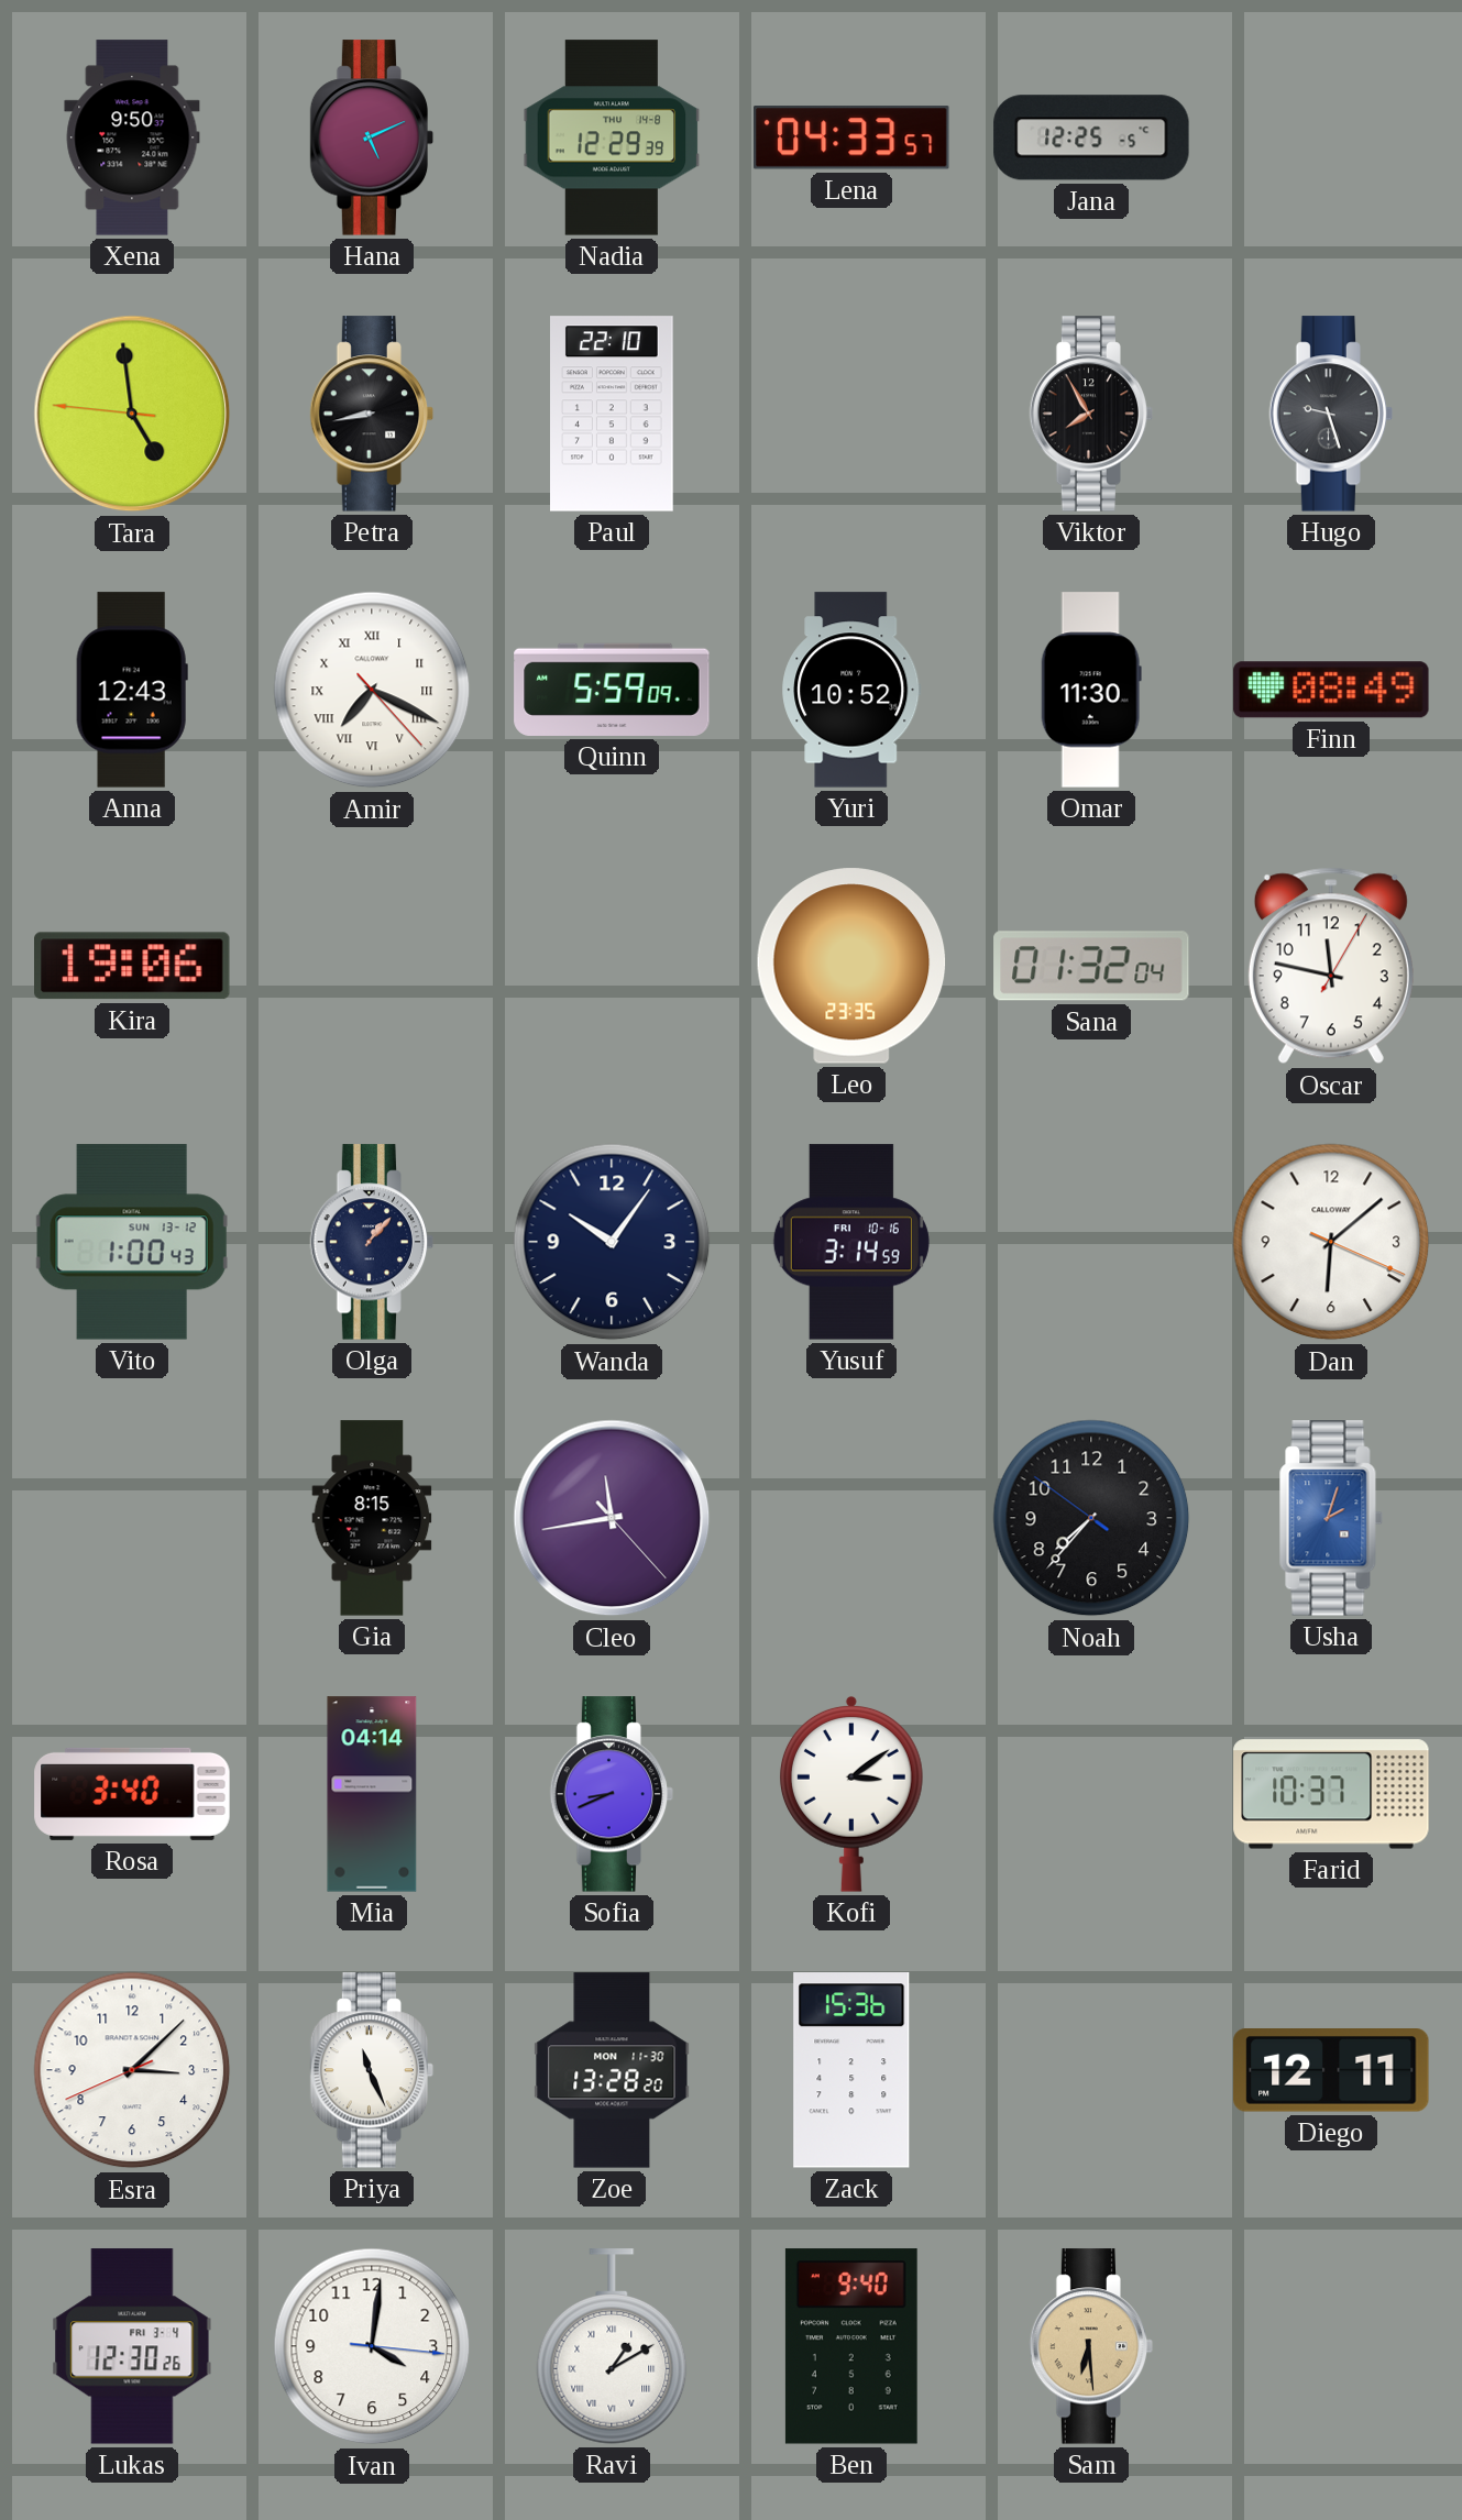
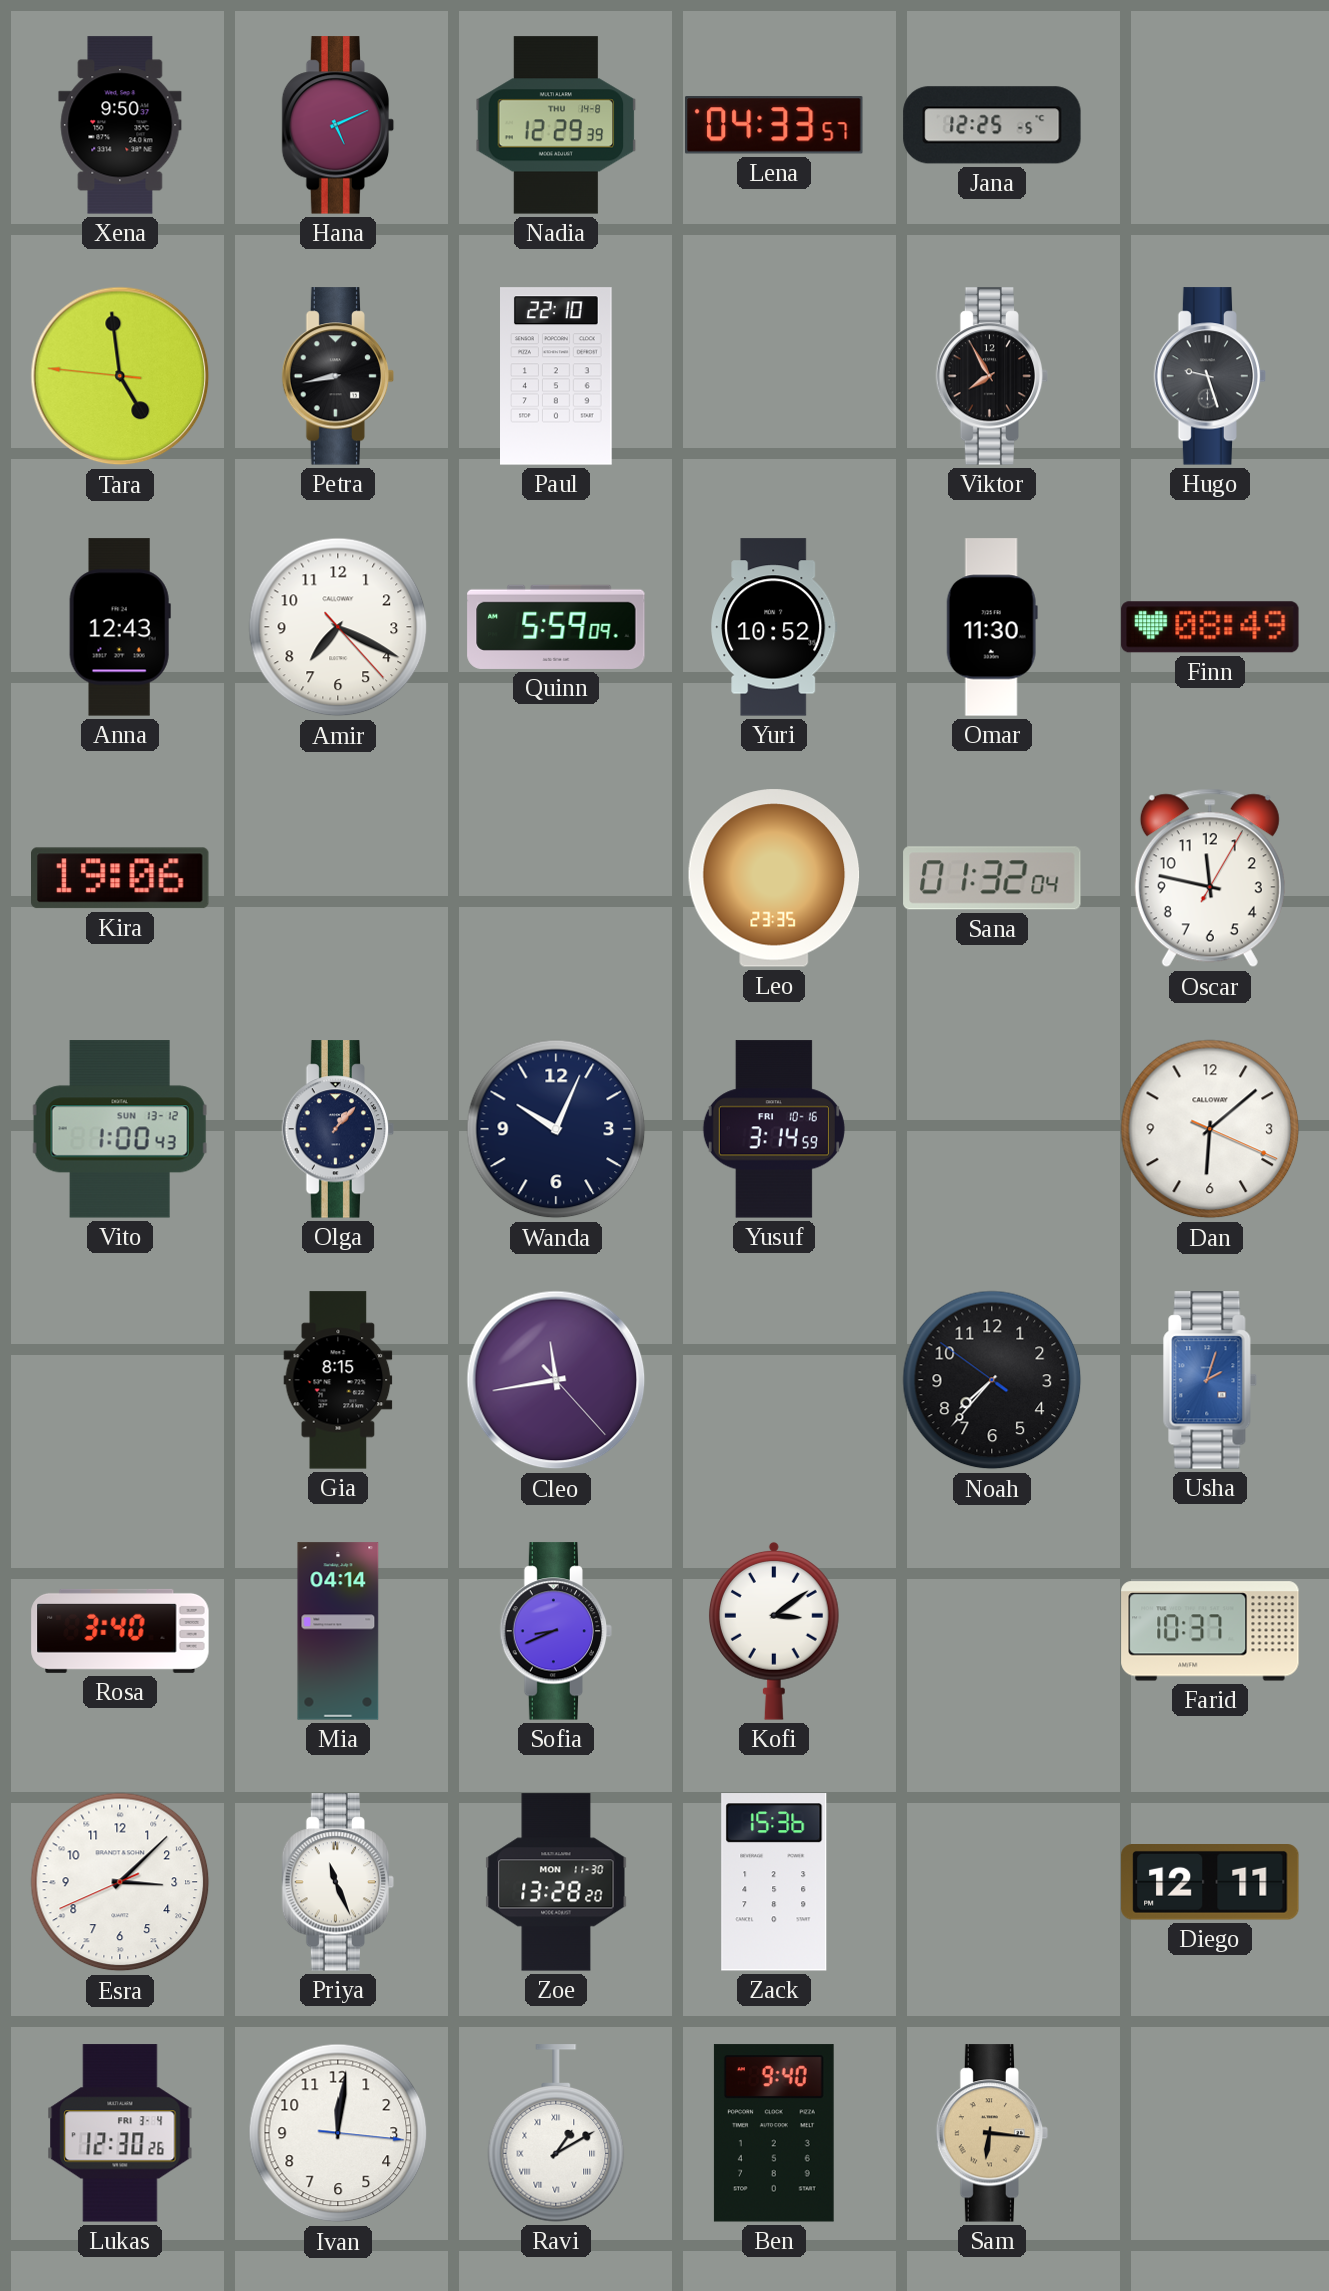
Amir numerals: Roman -> Arabic
Wanda: 10:06 -> 10:04
Ivan: 4:01 -> 12:01
Sam: 6:29 -> 6:16
